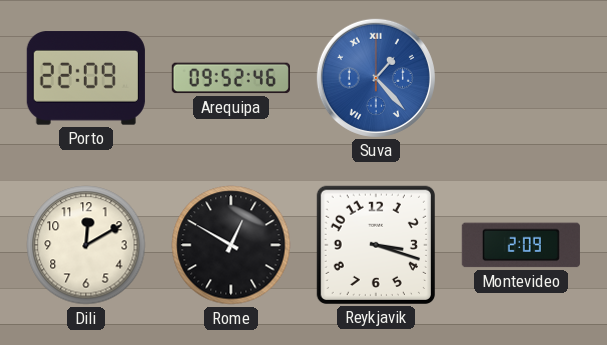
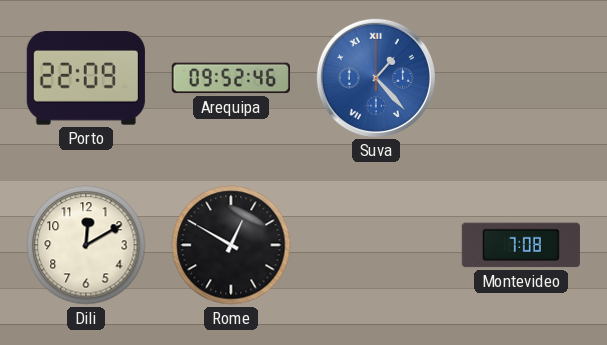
Reykjavik: 3:18 -> none
Montevideo: 2:09 -> 7:08
